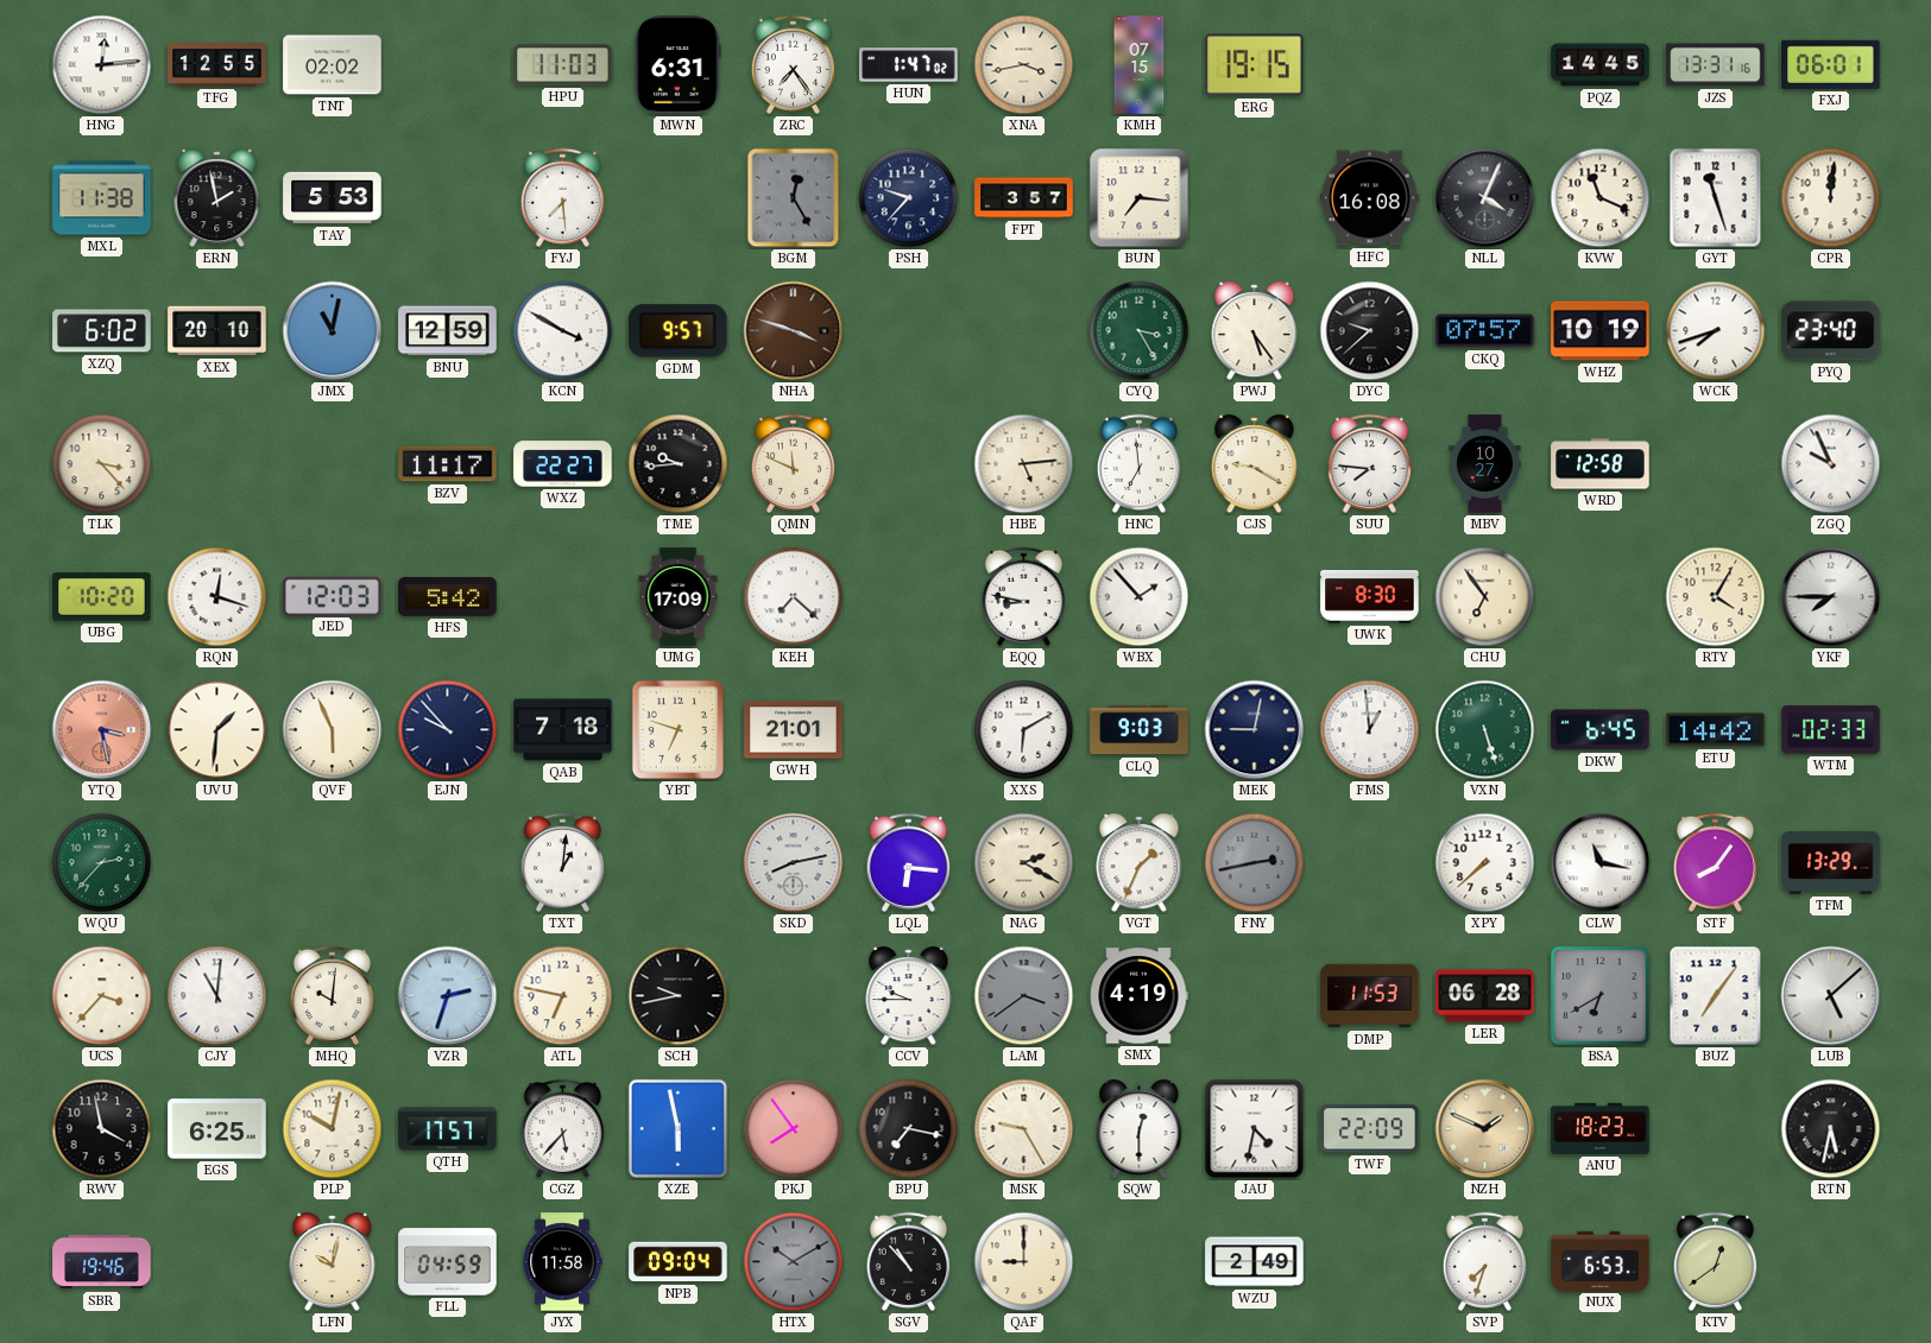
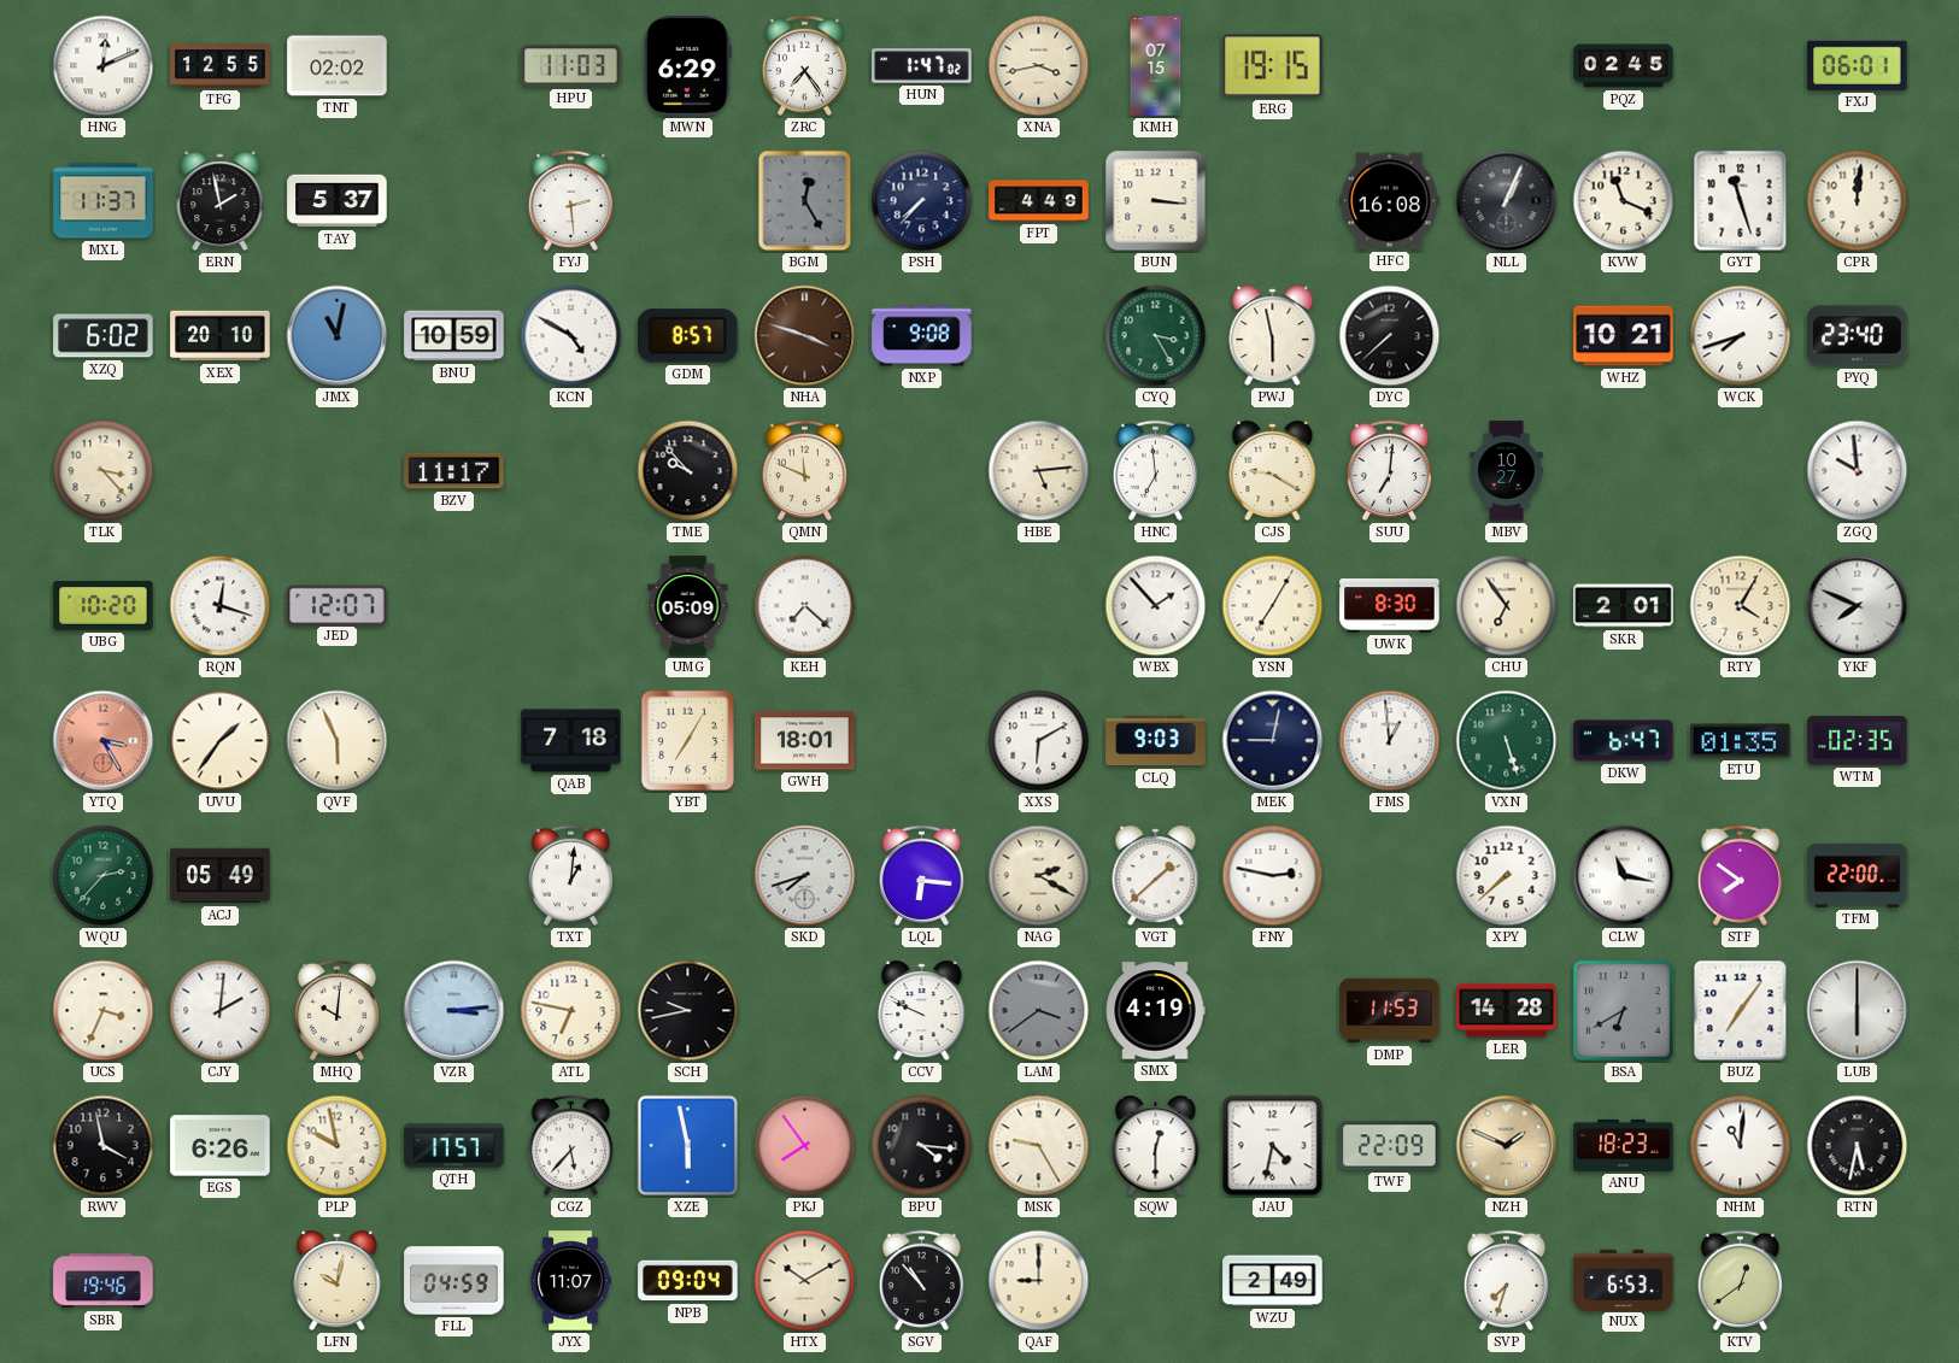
HNG: 12:14 -> 12:11
MWN: 6:31 -> 6:29
PQZ: 14:45 -> 02:45
JZS: 13:31 -> none
MXL: 11:38 -> 11:37
TAY: 5:53 -> 5:37
FYJ: 7:29 -> 2:29
PSH: 9:37 -> 7:37
FPT: 3:57 -> 4:49
BUN: 7:16 -> 3:16
NLL: 4:04 -> 1:04
BNU: 12:59 -> 10:59
KCN: 3:50 -> 4:50
GDM: 9:57 -> 8:57
NXP: none -> 9:08
PWJ: 5:24 -> 5:58
DYC: 9:38 -> 7:38
CKQ: 07:57 -> none
WHZ: 10:19 -> 10:21
WXZ: 22:27 -> none
TME: 9:44 -> 9:53
SUU: 7:46 -> 7:01
WRD: 12:58 -> none
ZGQ: 9:56 -> 9:59
JED: 12:03 -> 12:07
HFS: 5:42 -> none
UMG: 17:09 -> 05:09
EQQ: 8:47 -> none
YSN: none -> 7:05
SKR: none -> 2:01
YKF: 7:45 -> 7:49
YTQ: 3:28 -> 3:25
UVU: 1:31 -> 1:36
EJN: 9:53 -> none
YBT: 6:48 -> 7:05
GWH: 21:01 -> 18:01
DKW: 6:45 -> 6:47
ETU: 14:42 -> 01:35
WTM: 02:33 -> 02:35
ACJ: none -> 05:49
SKD: 8:13 -> 7:42
VGT: 1:34 -> 1:38
FNY: 2:43 -> 2:47
FNY dial: grey -> white
STF: 8:06 -> 7:51
TFM: 13:29 -> 22:00
UCS: 3:37 -> 3:34
CJY: 11:01 -> 2:01
VZR: 2:33 -> 3:14
CCV: 9:45 -> 9:49
LER: 06:28 -> 14:28
LUB: 5:08 -> 6:00
EGS: 6:25 -> 6:26
PLP: 10:02 -> 9:58
BPU: 7:17 -> 4:16
NHM: none -> 11:01
JYX: 11:58 -> 11:07
HTX dial: grey -> cream
